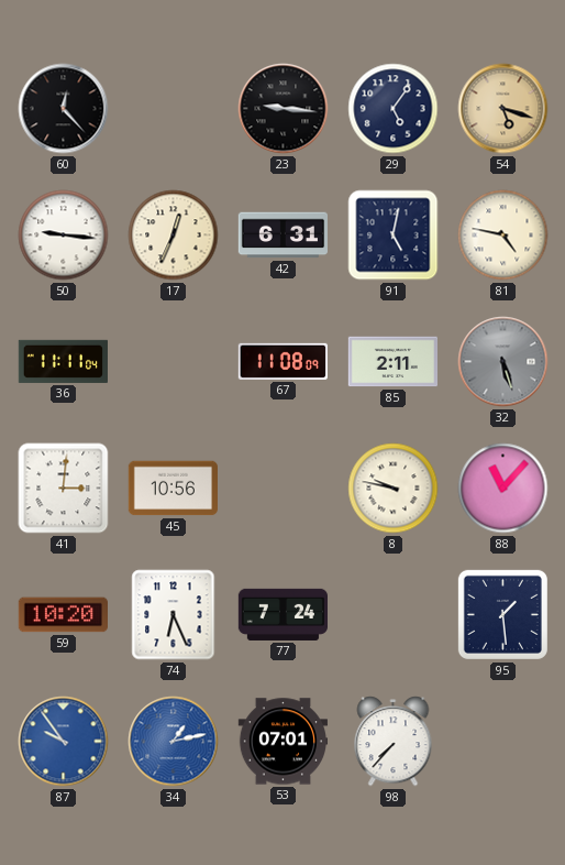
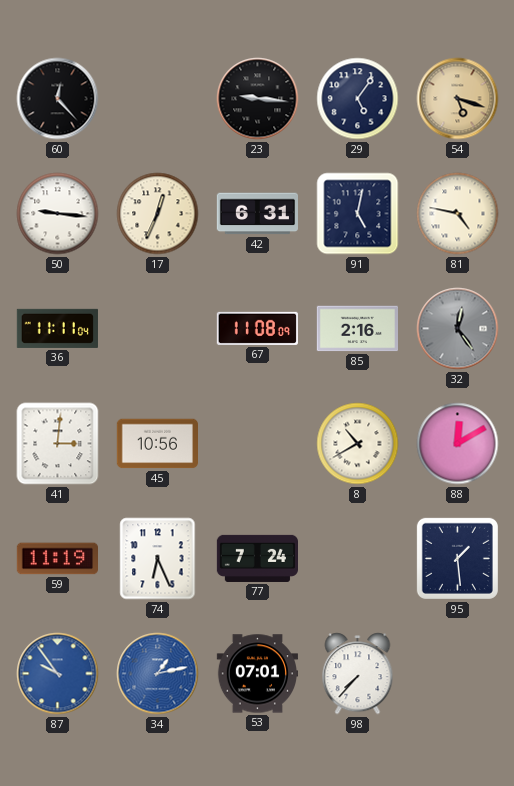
85: 2:11 -> 2:16
32: 5:27 -> 12:24
8: 9:47 -> 10:40
88: 11:07 -> 12:10
59: 10:20 -> 11:19
